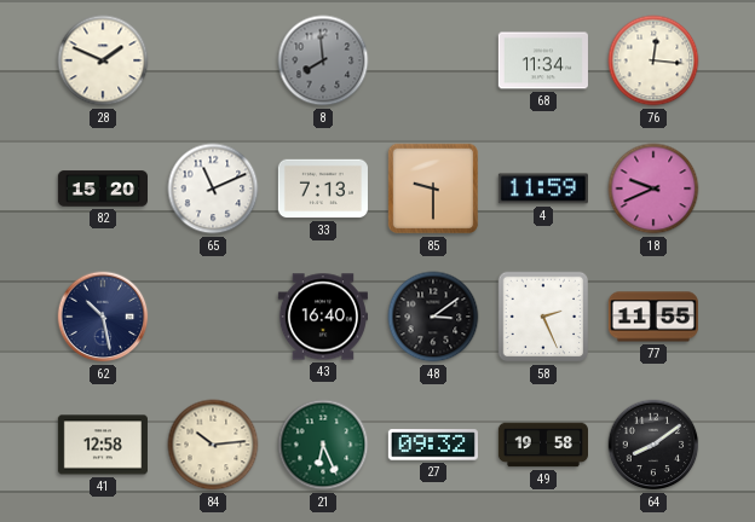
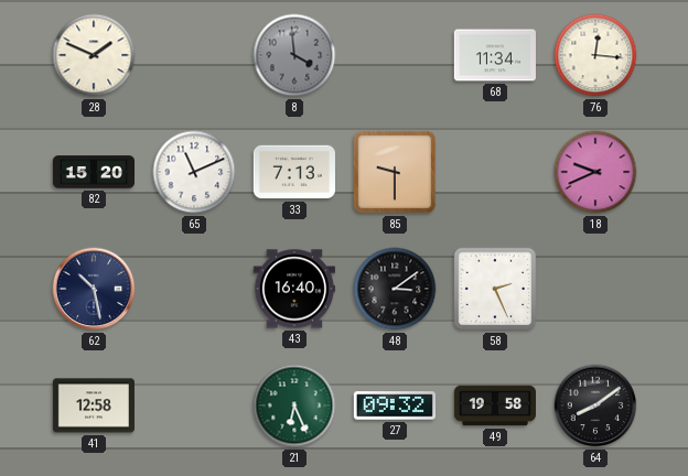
8: 7:59 -> 3:59
4: 11:59 -> none
77: 11:55 -> none
84: 10:14 -> none
